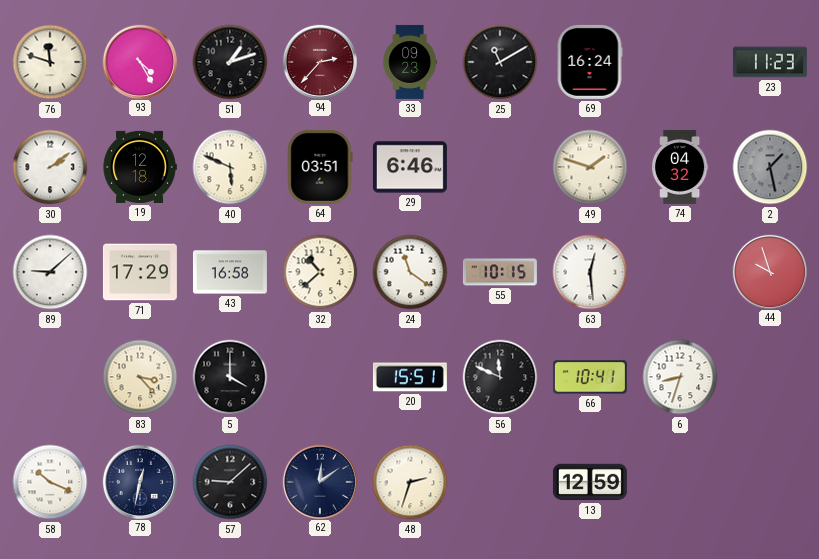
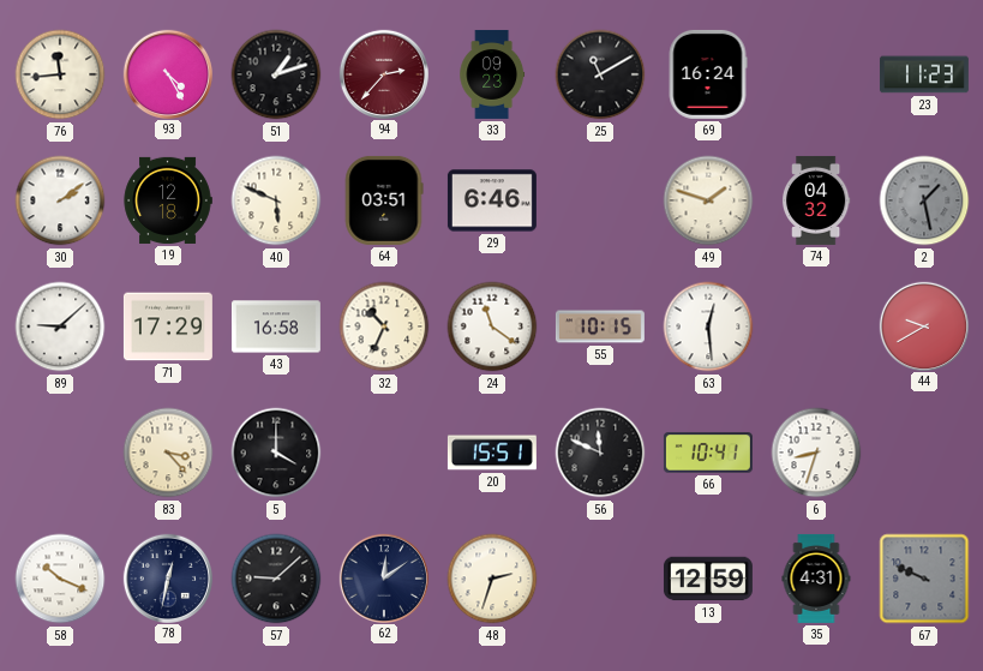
76: 11:48 -> 11:44
32: 10:38 -> 10:34
44: 9:57 -> 9:40
35: none -> 4:31
67: none -> 9:49
